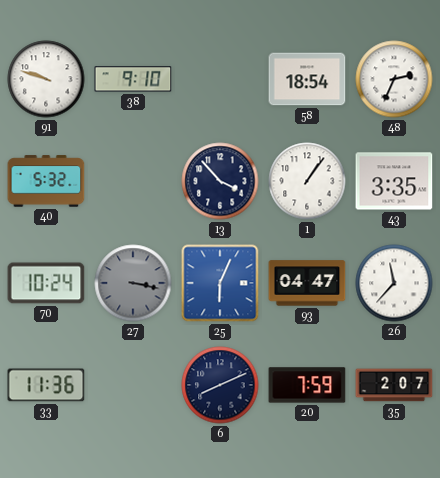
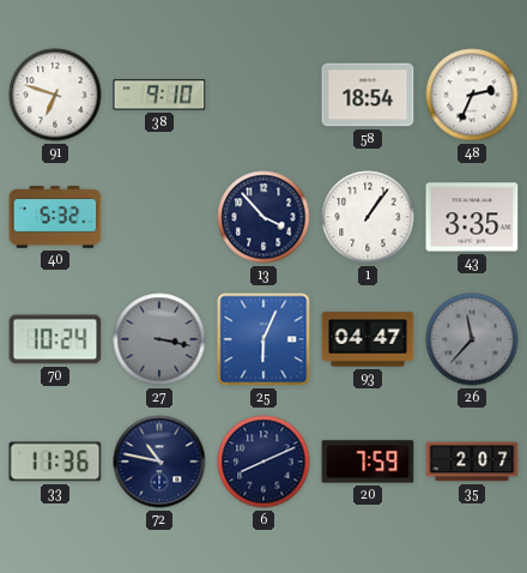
91: 9:48 -> 6:48
26 dial: white -> grey
72: none -> 10:47
